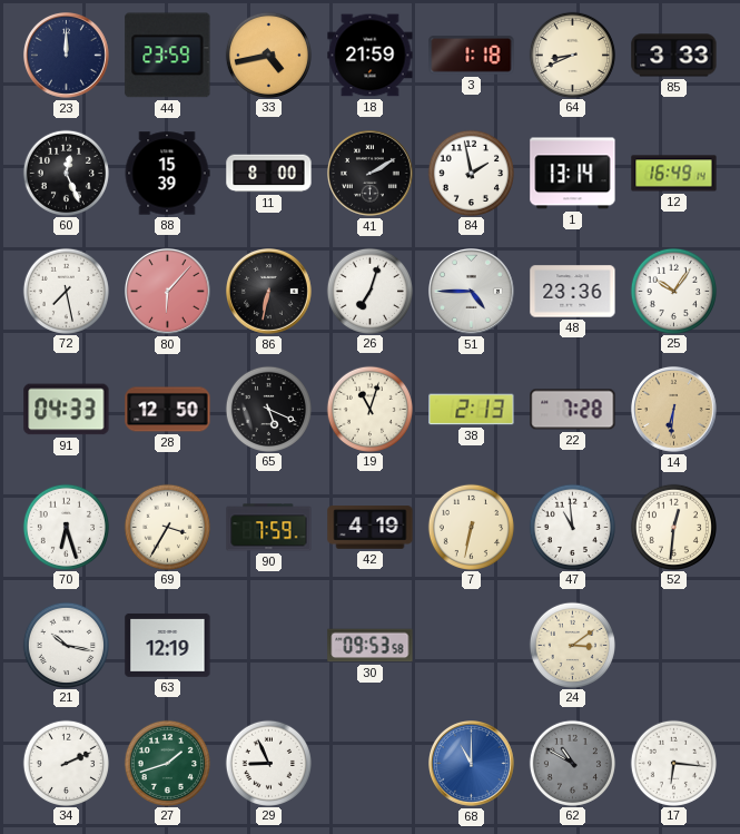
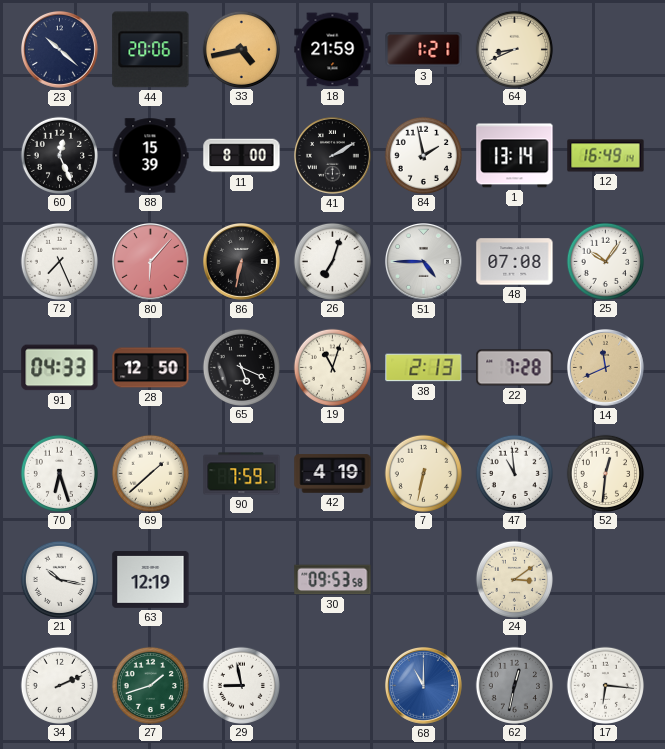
23: 12:00 -> 10:22
44: 23:59 -> 20:06
3: 1:18 -> 1:21
85: 3:33 -> none
72: 7:28 -> 7:26
48: 23:36 -> 07:08
14: 6:31 -> 11:41
69: 3:35 -> 1:38
29: 8:56 -> 8:58
62: 10:50 -> 12:32
